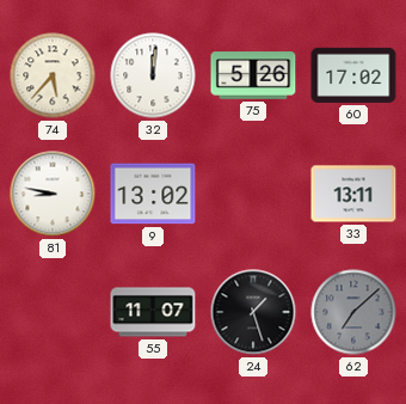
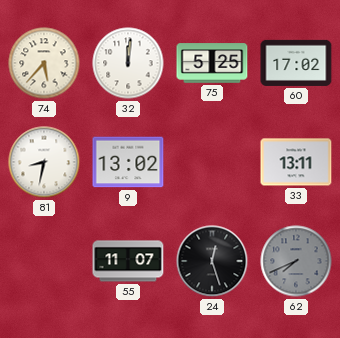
75: 5:26 -> 5:25
81: 8:47 -> 8:32
24: 1:27 -> 12:27
62: 7:08 -> 7:41
